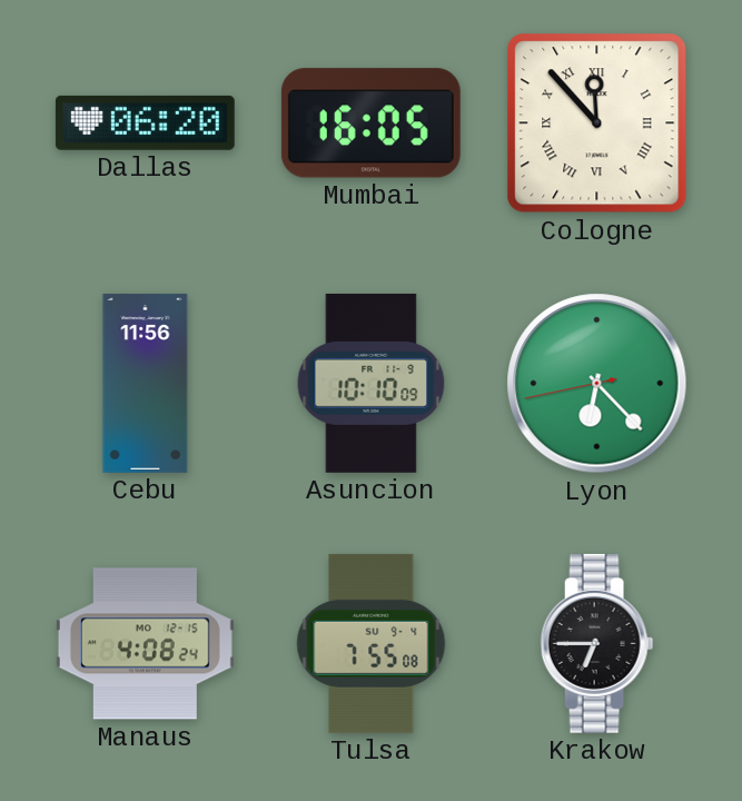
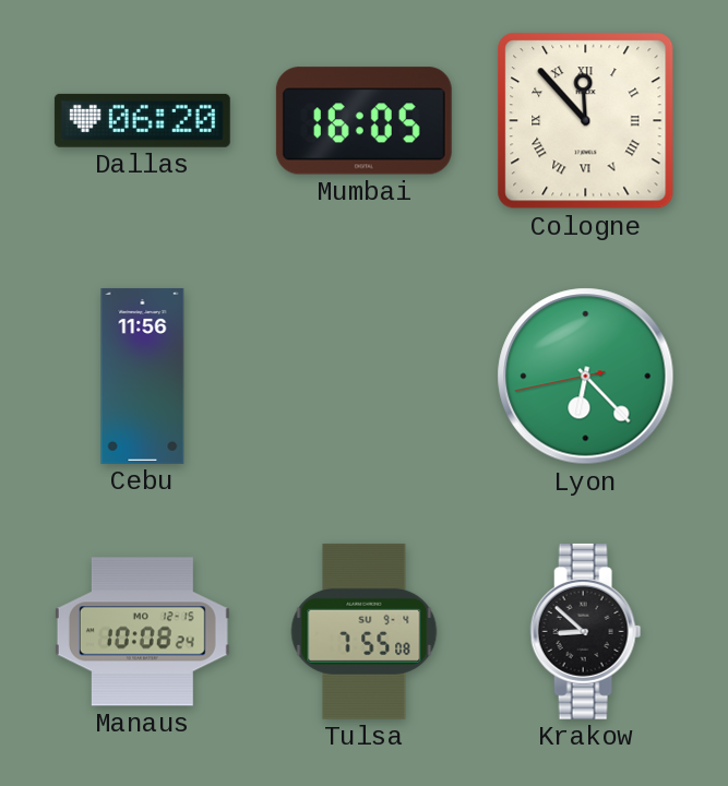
Asuncion: 10:10 -> none
Manaus: 4:08 -> 10:08
Krakow: 6:45 -> 8:52
